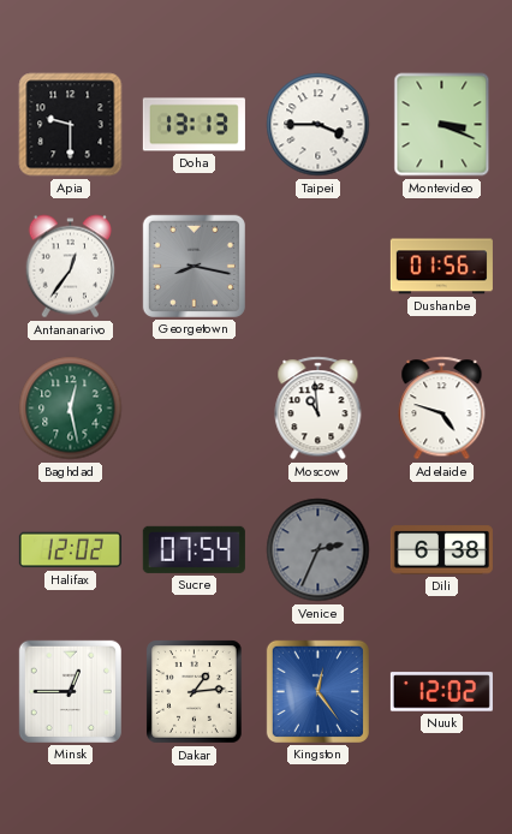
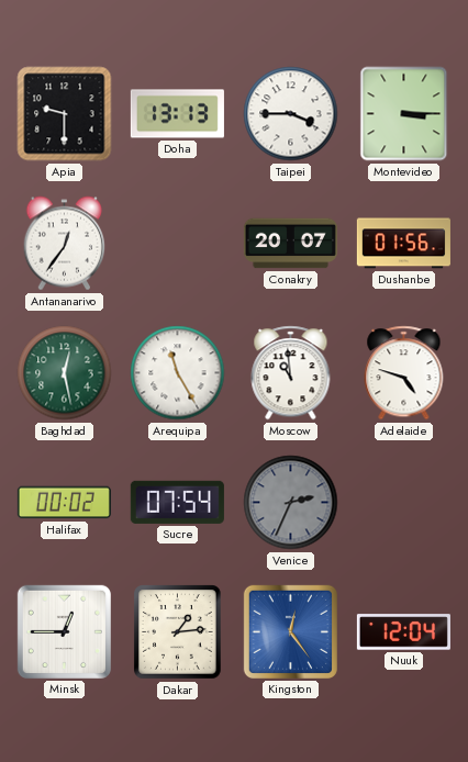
Montevideo: 3:19 -> 3:15
Georgetown: 8:17 -> none
Conakry: none -> 20:07
Arequipa: none -> 11:25
Halifax: 12:02 -> 00:02
Dili: 6:38 -> none
Nuuk: 12:02 -> 12:04
